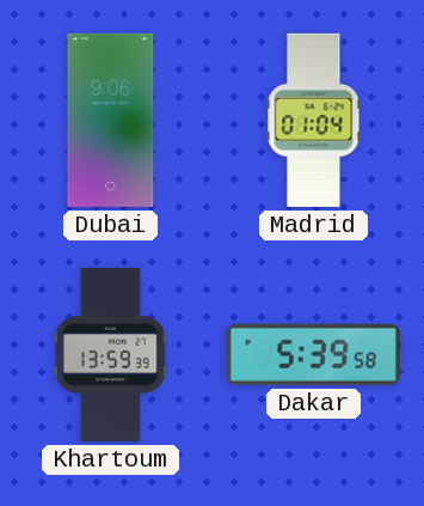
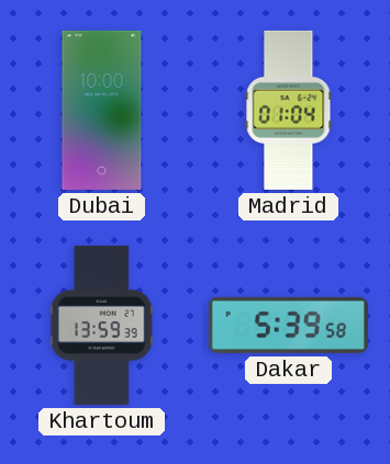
Dubai: 9:06 -> 10:00
